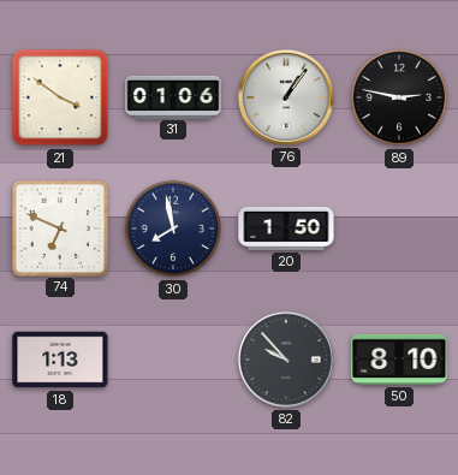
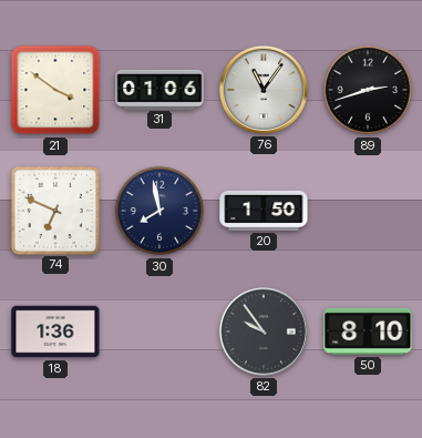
76: 1:06 -> 11:06
89: 2:47 -> 2:42
18: 1:13 -> 1:36
82: 9:53 -> 9:54
